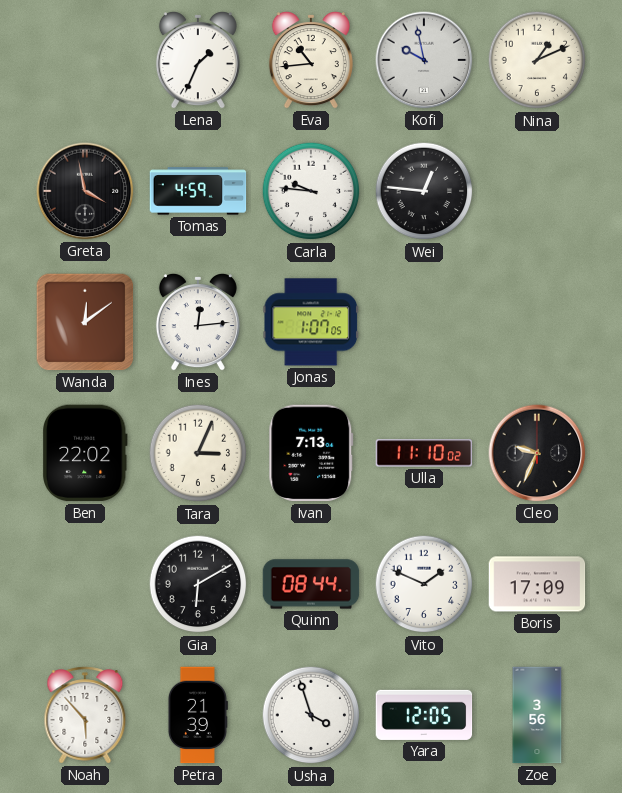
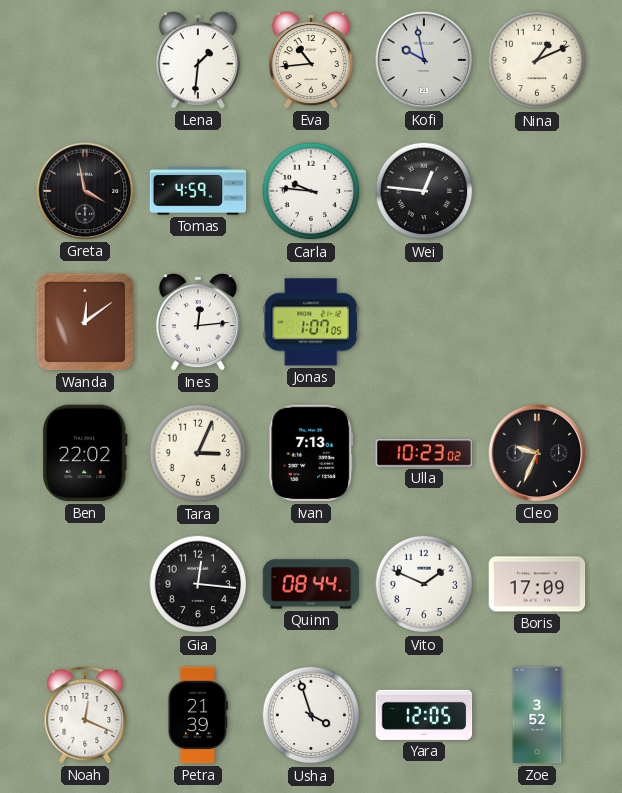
Lena: 1:34 -> 1:31
Ulla: 11:10 -> 10:23
Gia: 6:10 -> 12:16
Noah: 5:53 -> 12:19
Zoe: 3:56 -> 3:52
